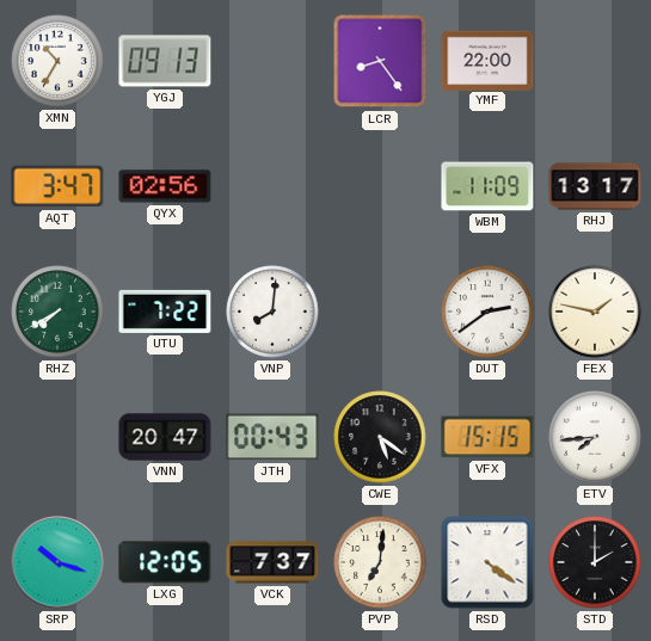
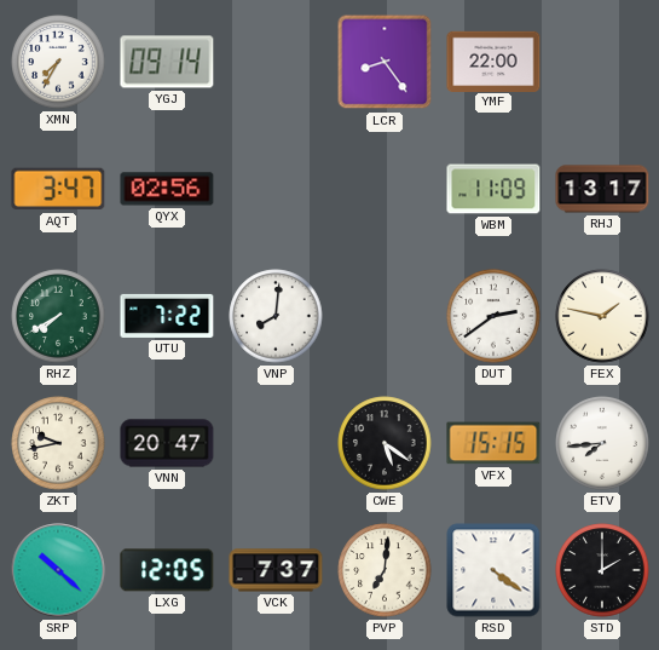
XMN: 10:35 -> 7:35
YGJ: 09:13 -> 09:14
ZKT: none -> 9:43
JTH: 00:43 -> none
SRP: 10:18 -> 10:22
